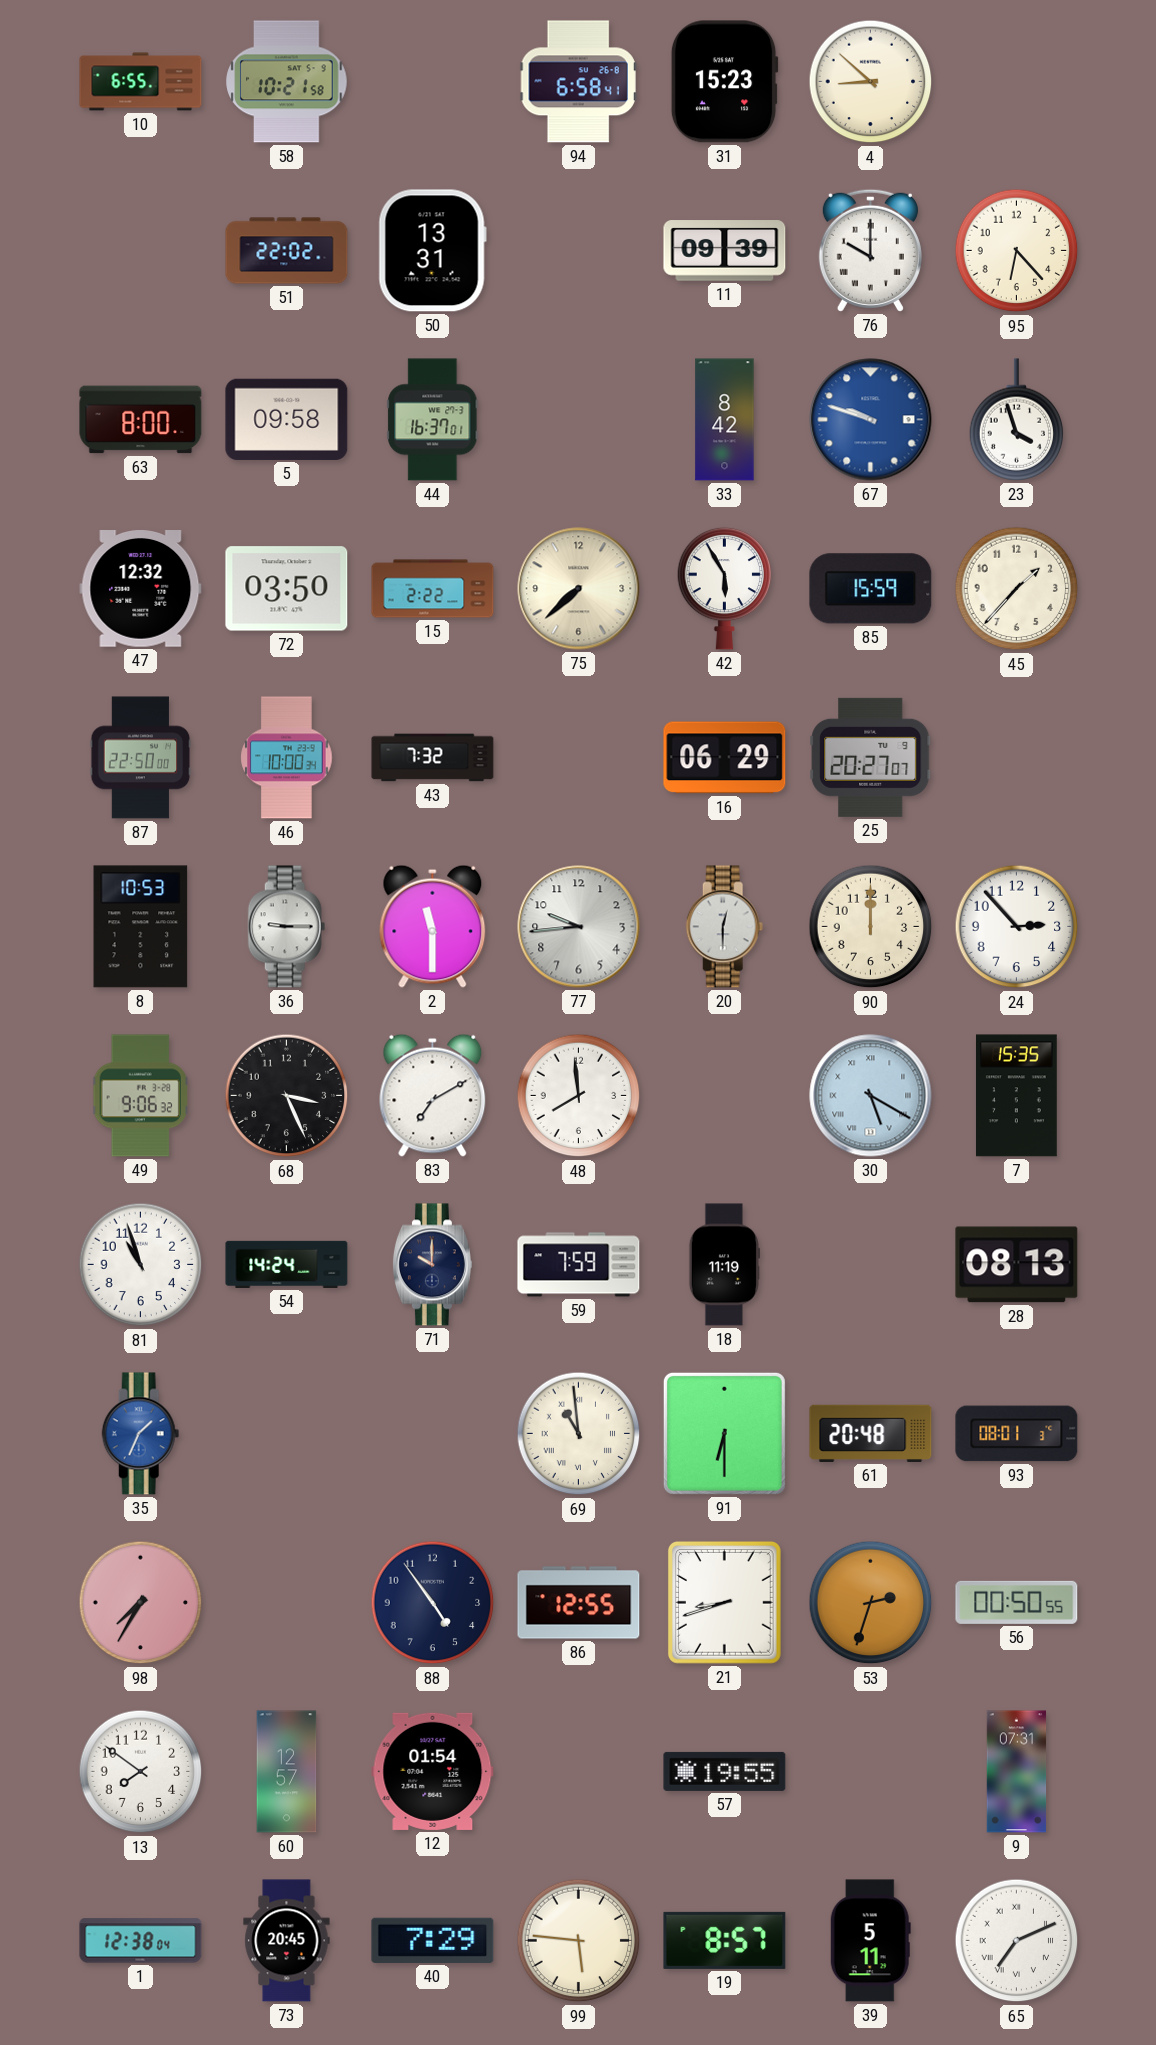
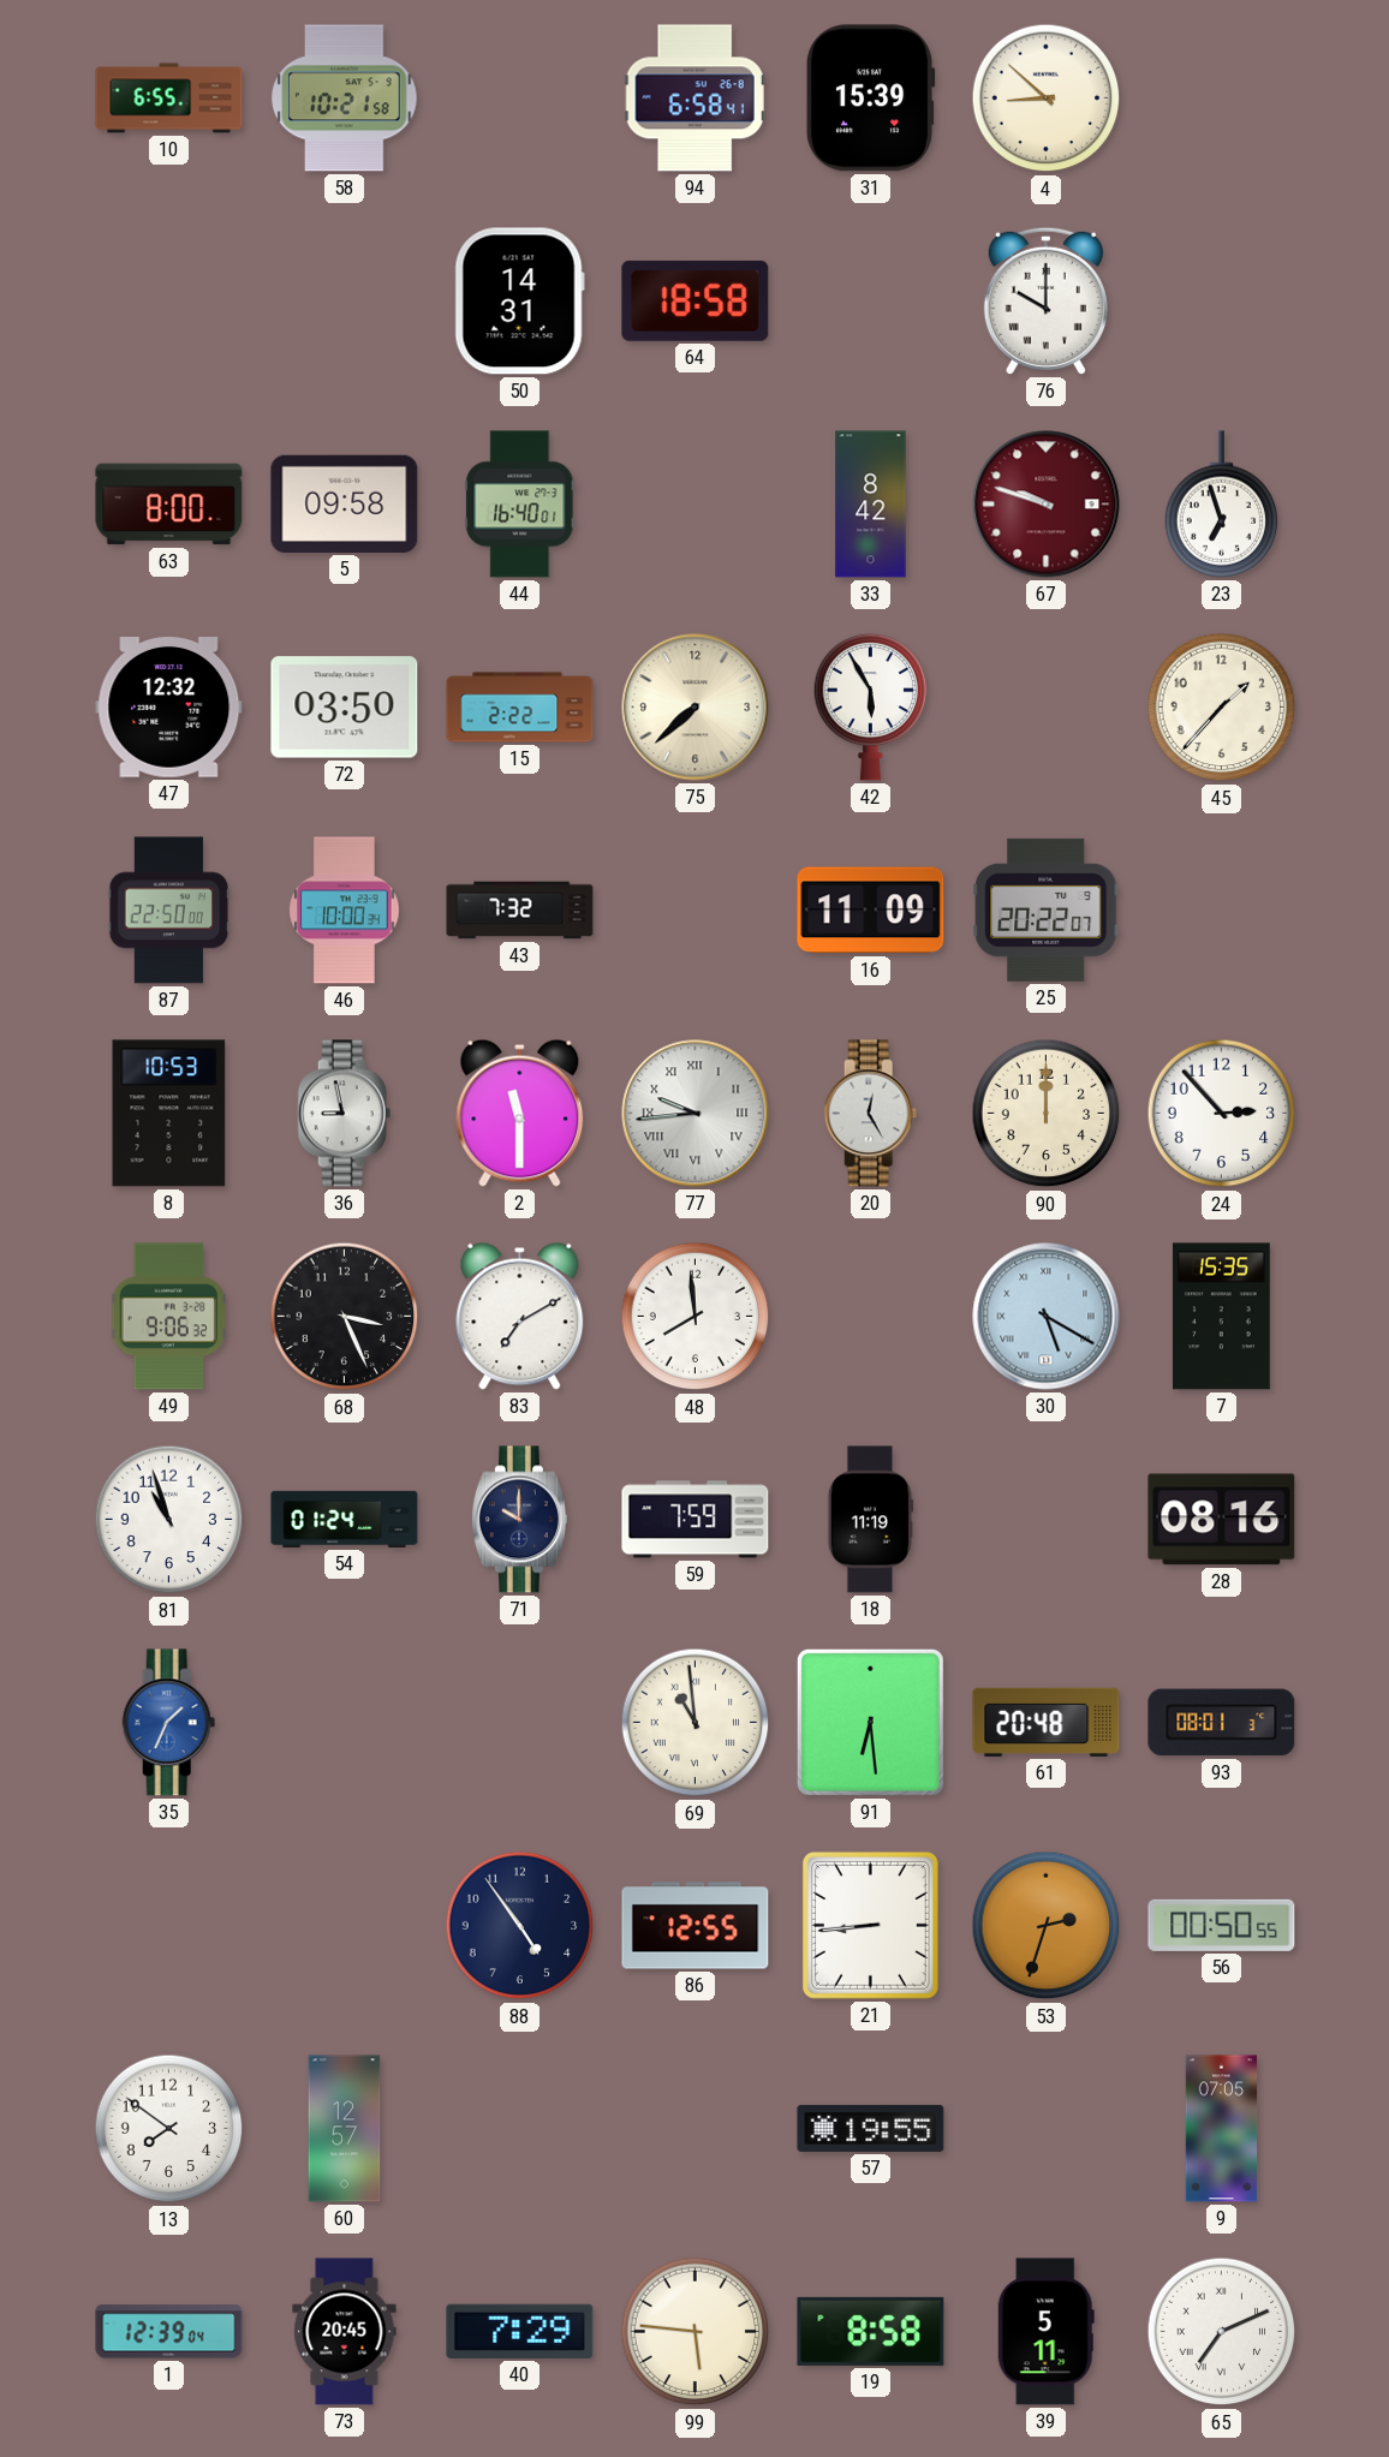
31: 15:23 -> 15:39
51: 22:02 -> none
50: 13:31 -> 14:31
64: none -> 18:58
11: 09:39 -> none
95: 6:23 -> none
44: 16:37 -> 16:40
67 dial: blue -> burgundy
23: 3:57 -> 6:57
85: 15:59 -> none
16: 06:29 -> 11:09
25: 20:27 -> 20:22
36: 9:15 -> 8:58
77 numerals: Arabic -> Roman
20: 12:30 -> 12:25
54: 14:24 -> 01:24
28: 08:13 -> 08:16
91: 6:30 -> 6:29
98: 7:35 -> none
21: 8:42 -> 8:44
12: 01:54 -> none
9: 07:31 -> 07:05
1: 12:38 -> 12:39
19: 8:57 -> 8:58
